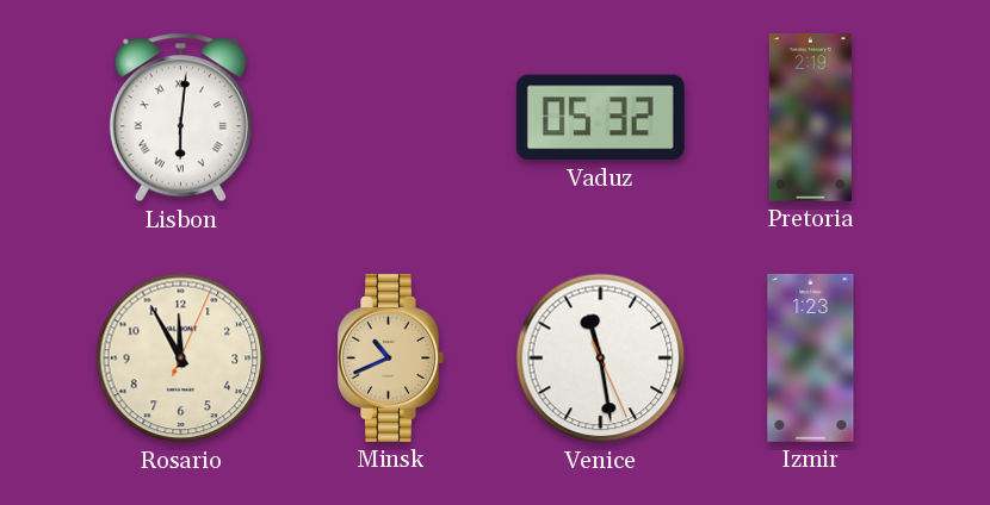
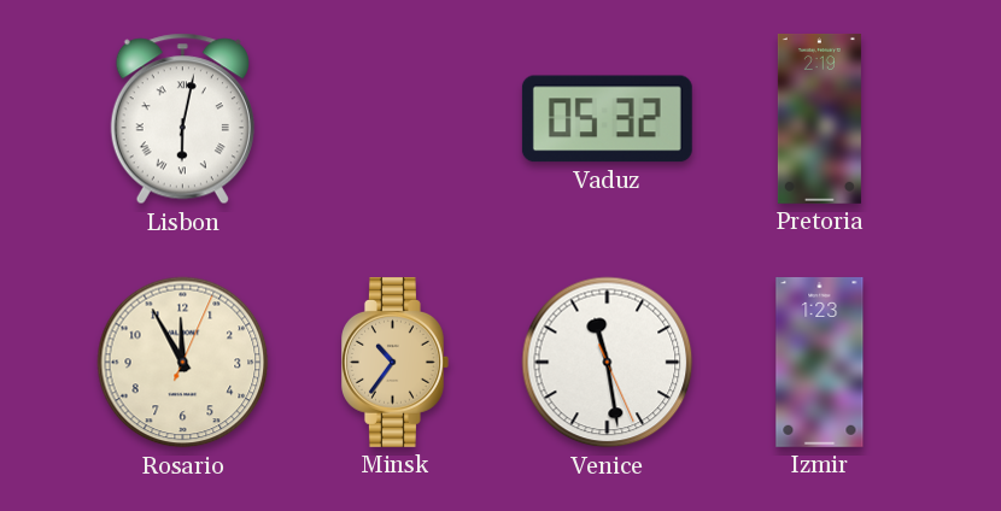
Lisbon: 6:01 -> 6:02
Minsk: 10:41 -> 10:36
